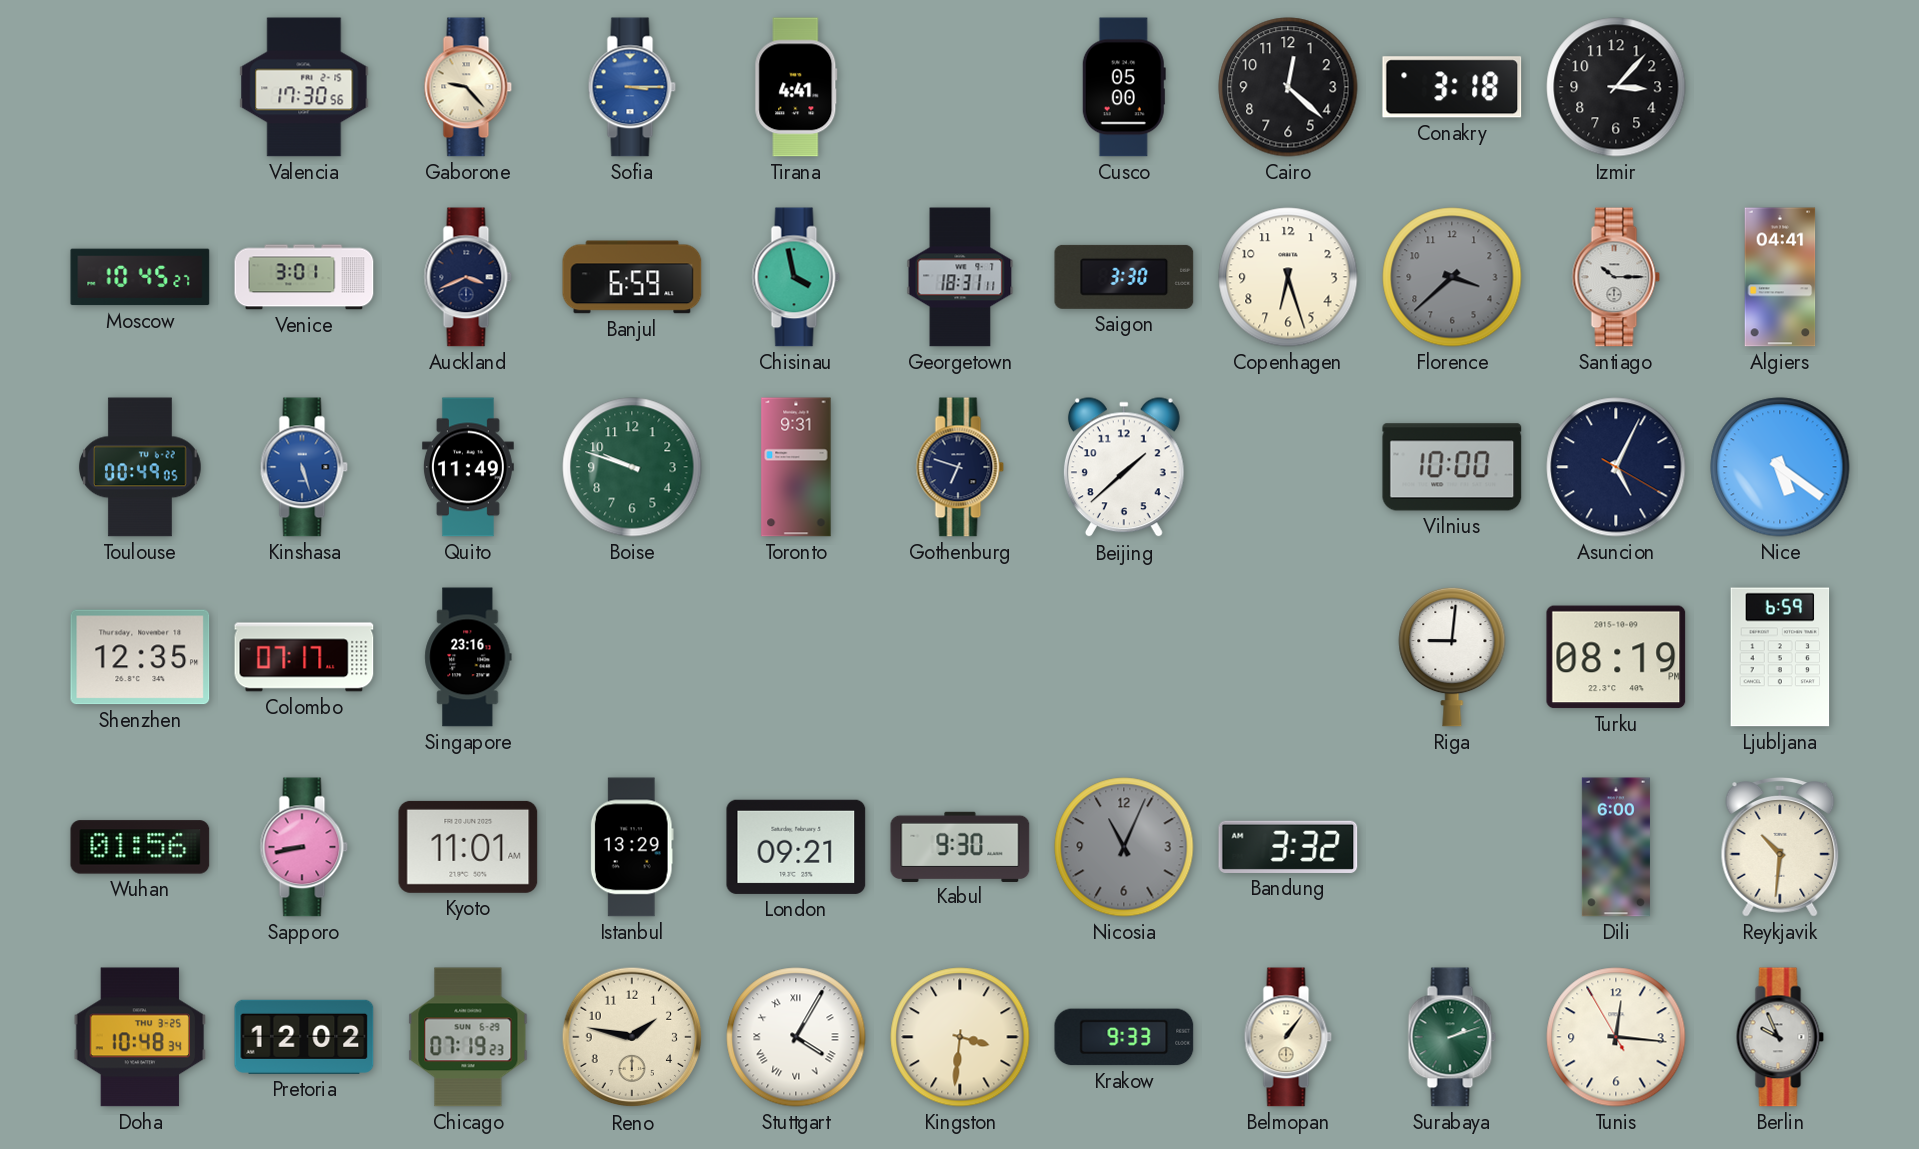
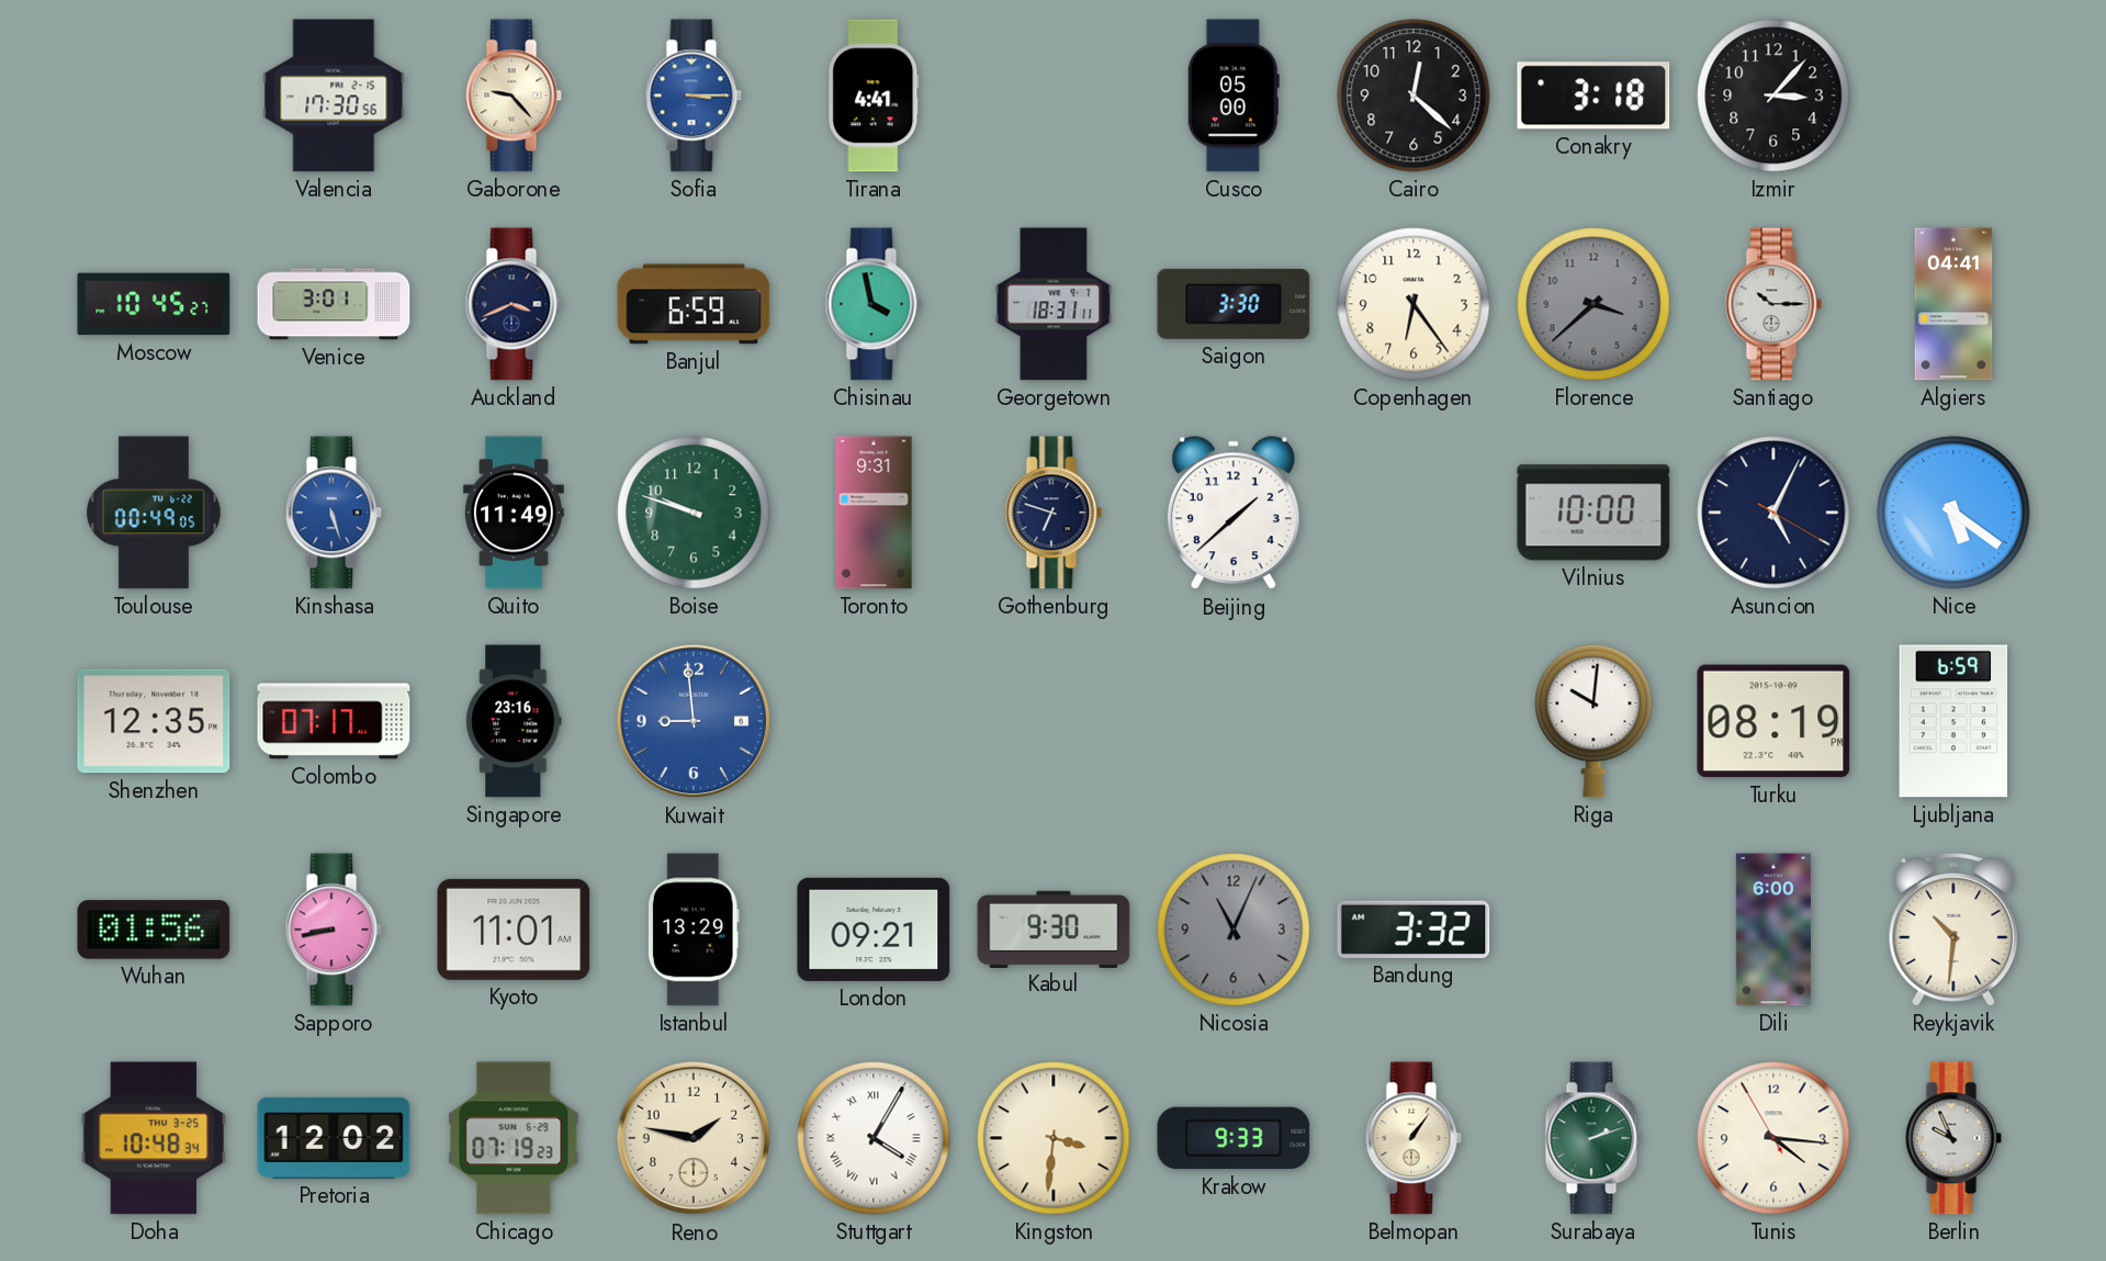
Copenhagen: 6:27 -> 6:24
Kuwait: none -> 8:59
Riga: 9:01 -> 10:01
Tunis: 12:15 -> 4:15
